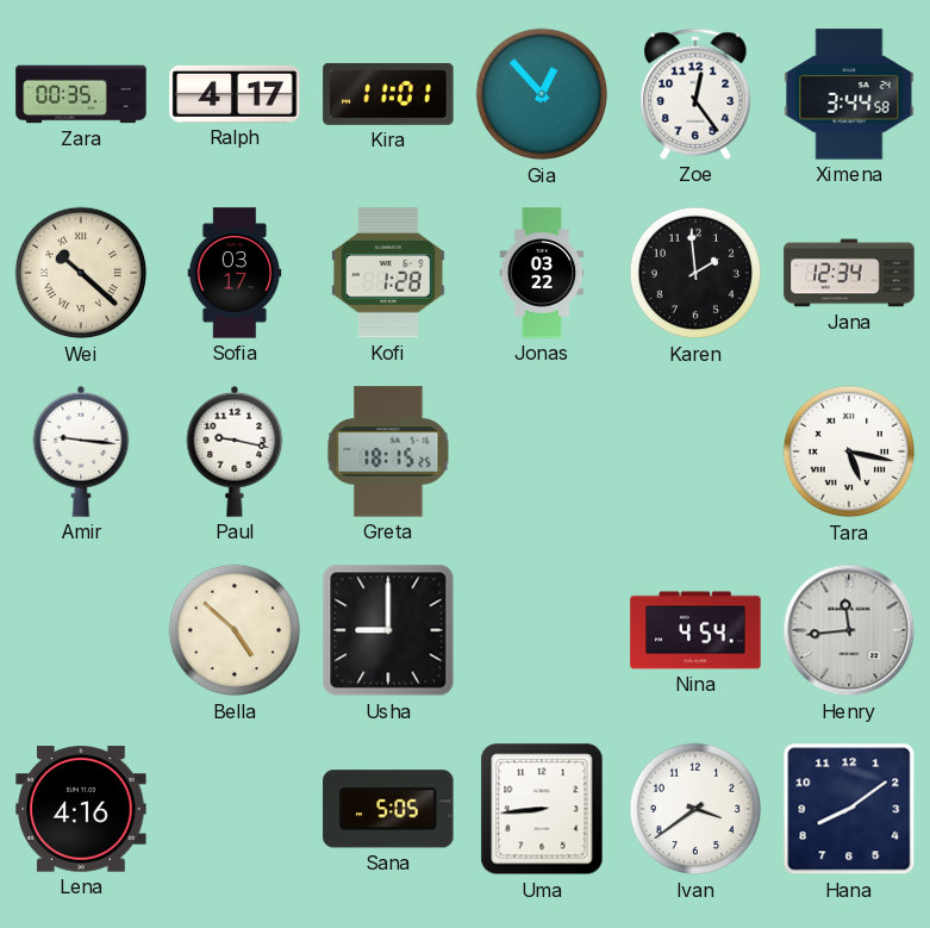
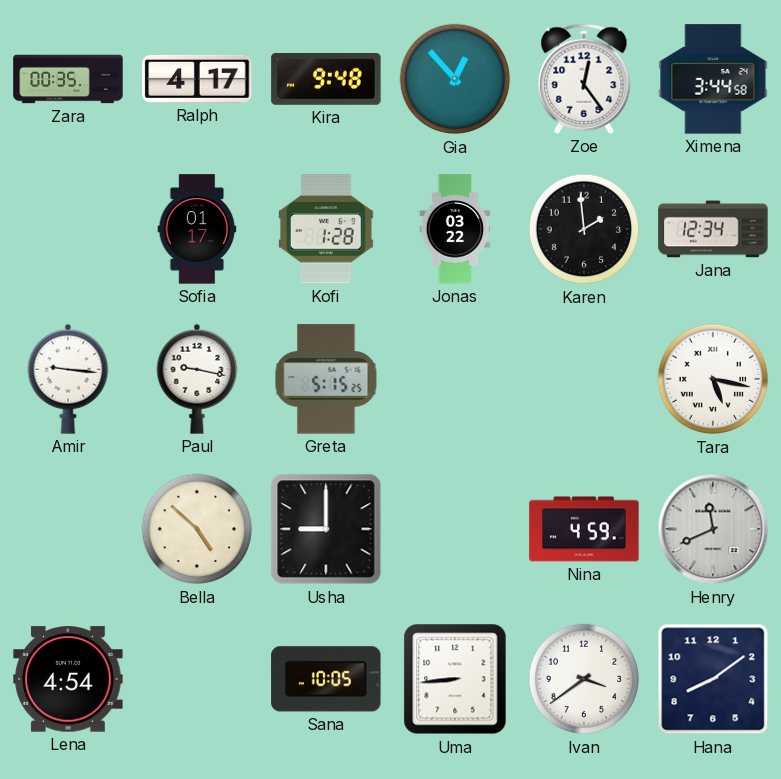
Kira: 11:01 -> 9:48
Wei: 10:22 -> none
Sofia: 03:17 -> 01:17
Greta: 18:15 -> 5:15
Nina: 4:54 -> 4:59
Henry: 11:44 -> 11:41
Lena: 4:16 -> 4:54
Sana: 5:05 -> 10:05
